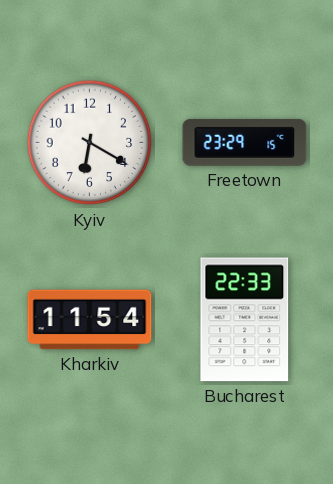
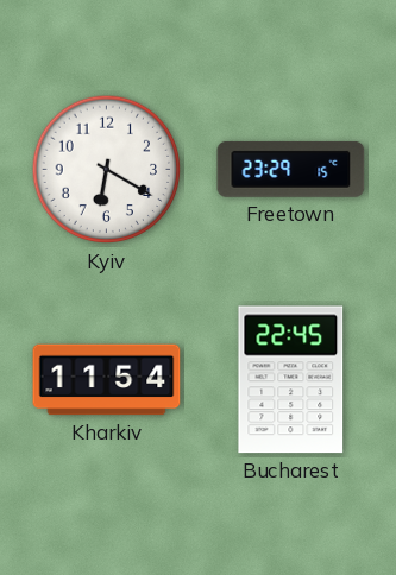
Bucharest: 22:33 -> 22:45
